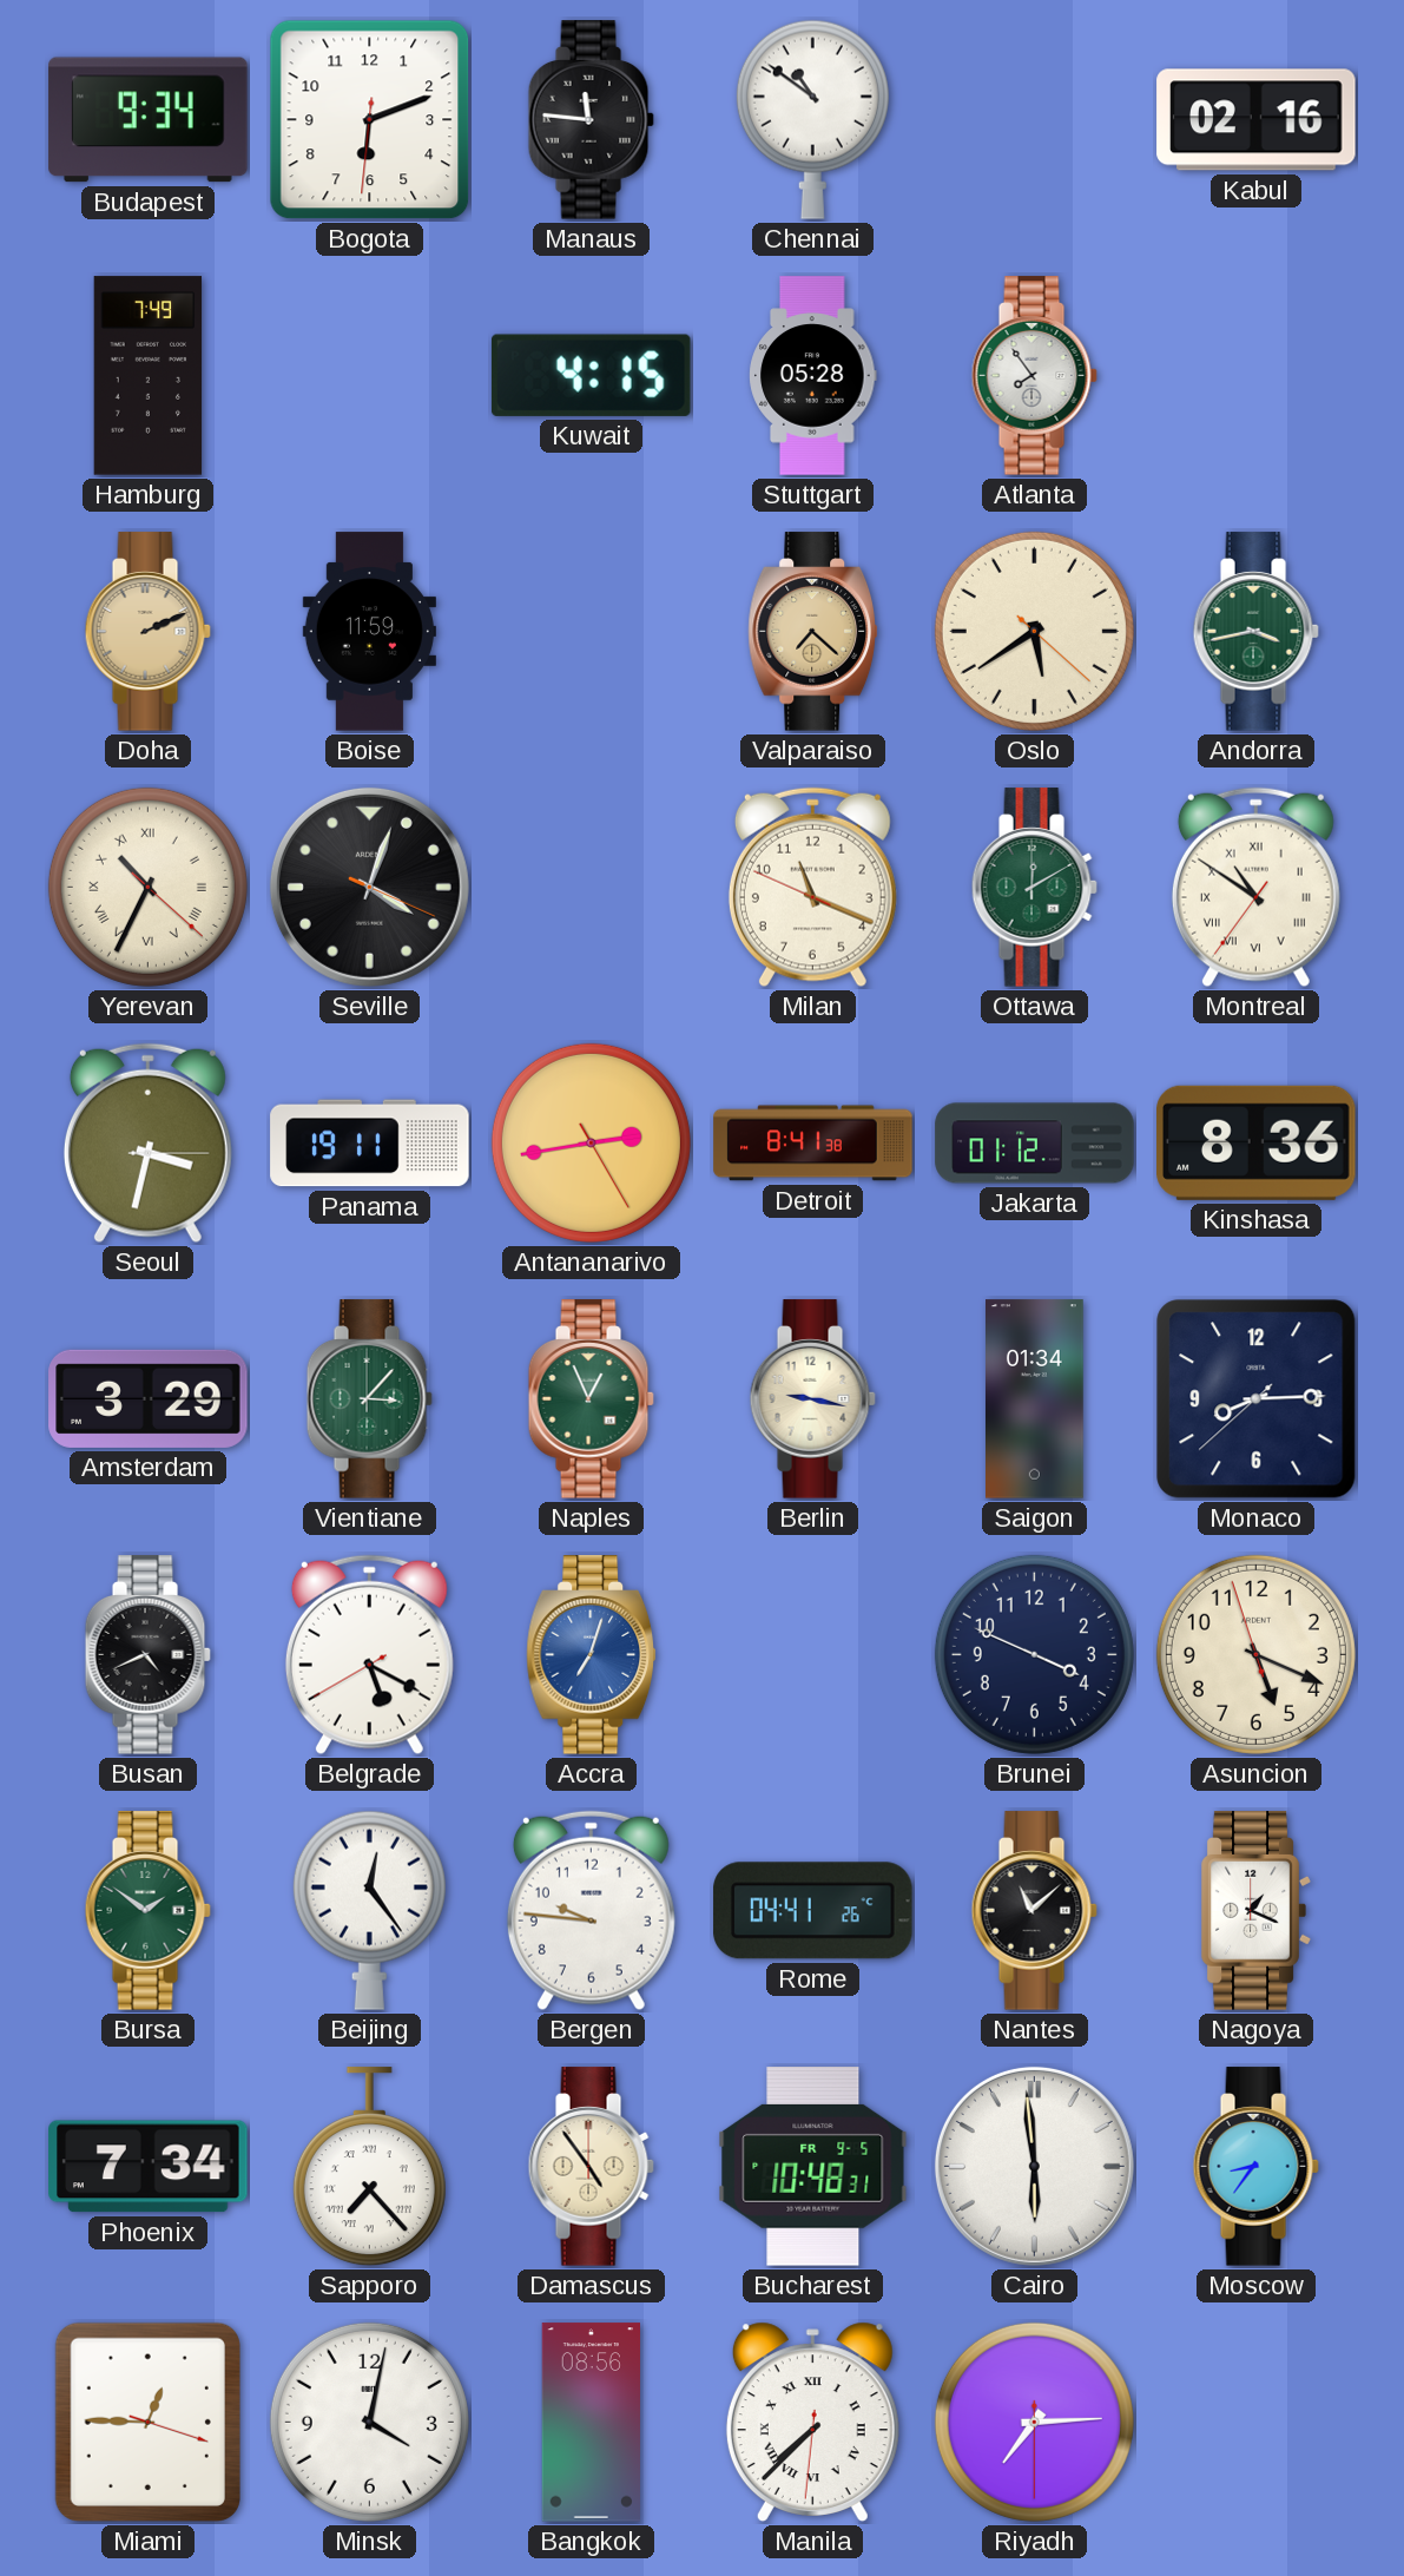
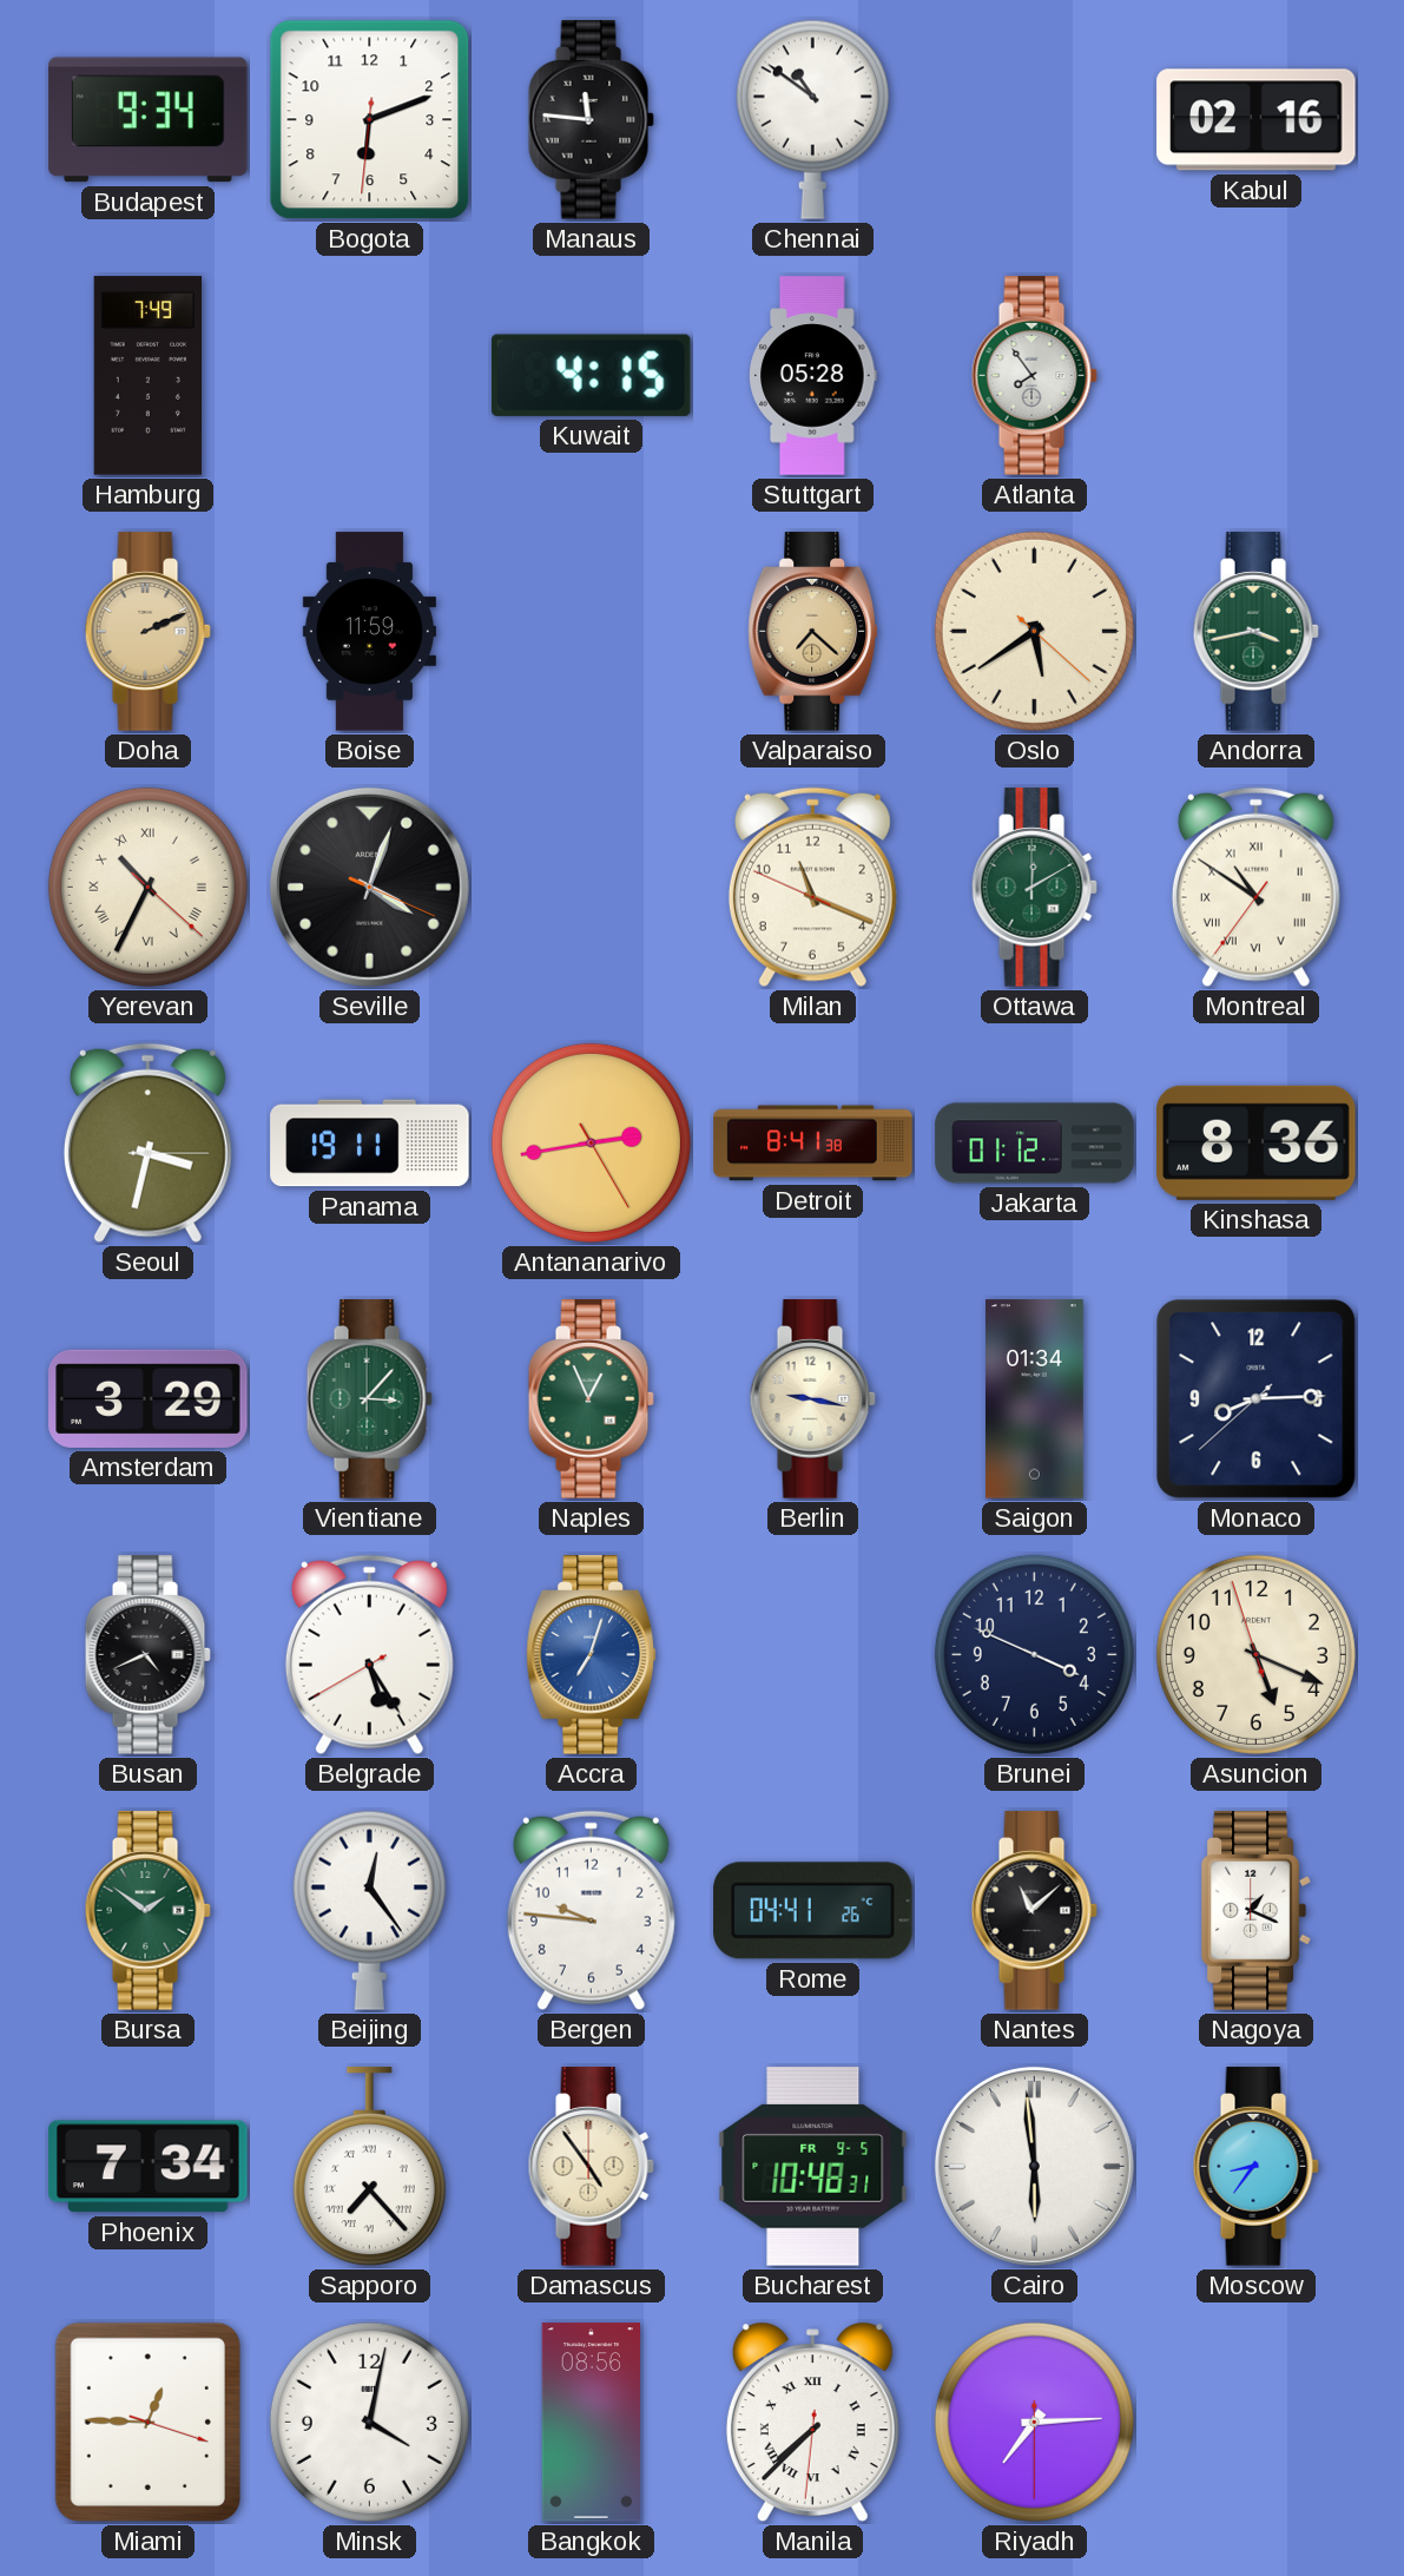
Belgrade: 5:19 -> 5:24
